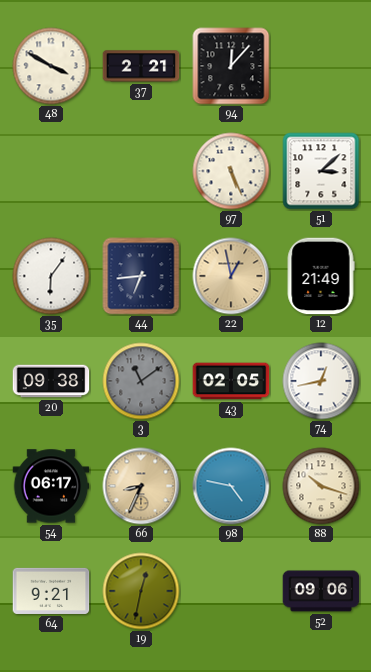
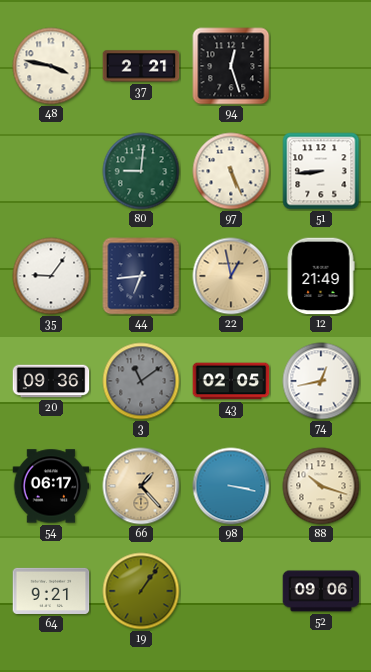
48: 3:50 -> 3:47
94: 12:07 -> 12:27
80: none -> 9:01
51: 3:08 -> 8:44
35: 6:06 -> 9:06
20: 09:38 -> 09:36
66: 8:34 -> 1:23
98: 4:47 -> 3:17
19: 12:32 -> 1:06
